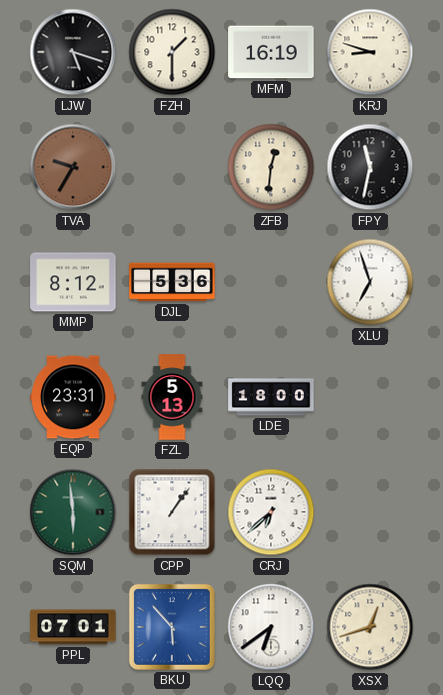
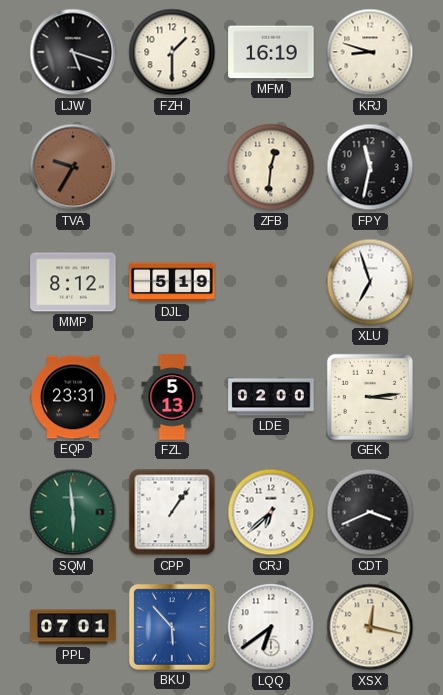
DJL: 5:36 -> 5:19
LDE: 18:00 -> 02:00
GEK: none -> 3:14
CDT: none -> 3:41
XSX: 12:42 -> 12:17
